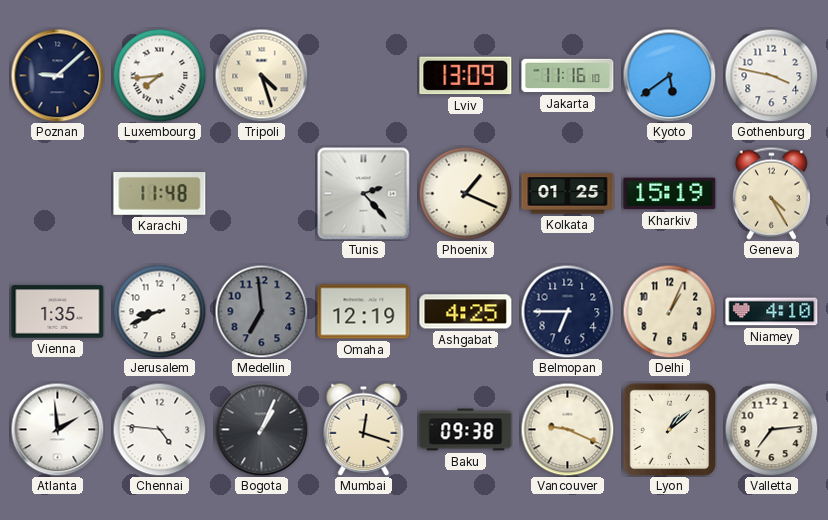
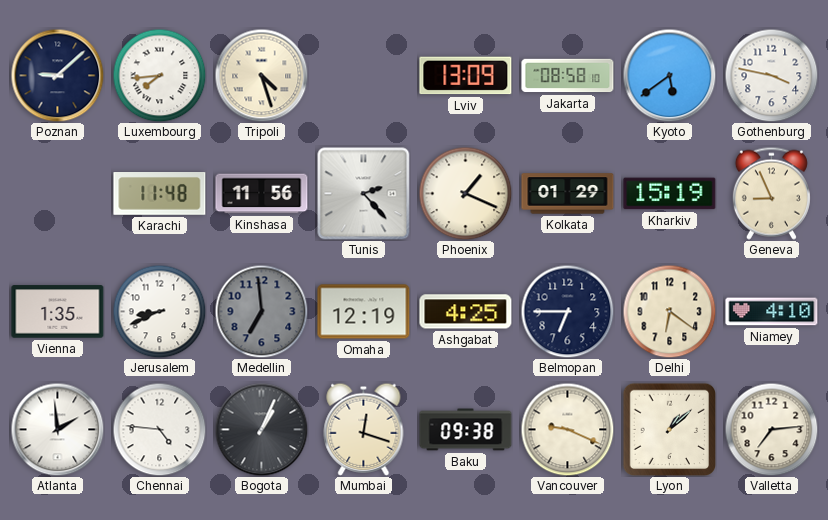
Jakarta: 11:16 -> 08:58
Kinshasa: none -> 11:56
Kolkata: 01:25 -> 01:29
Geneva: 4:25 -> 8:56
Delhi: 1:04 -> 6:21
